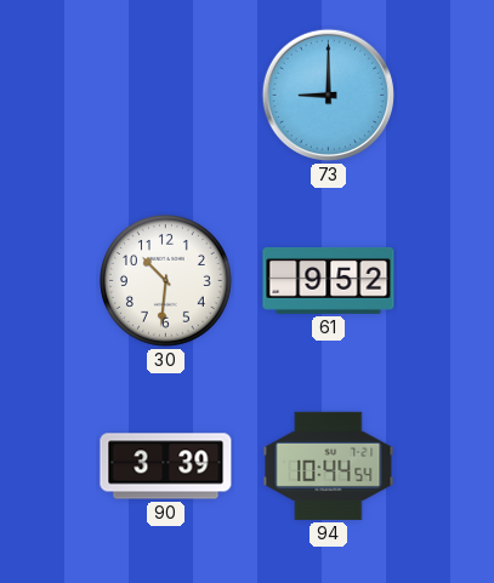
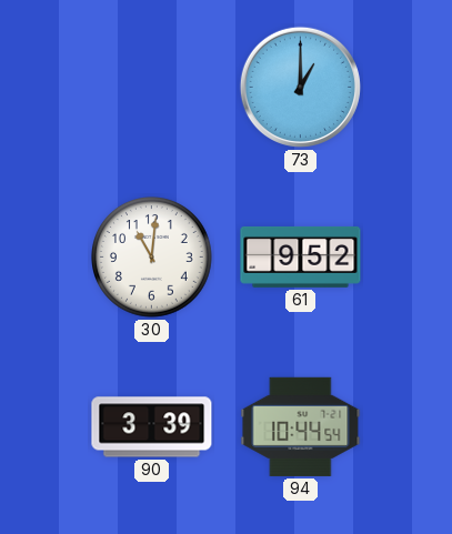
73: 9:00 -> 1:00
30: 10:31 -> 11:01
